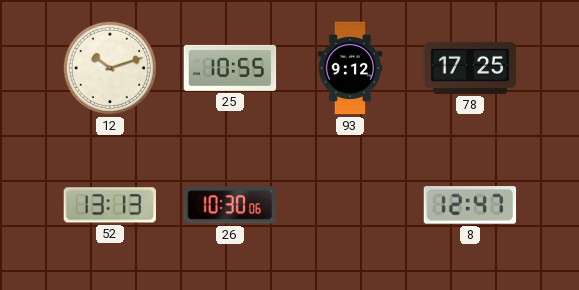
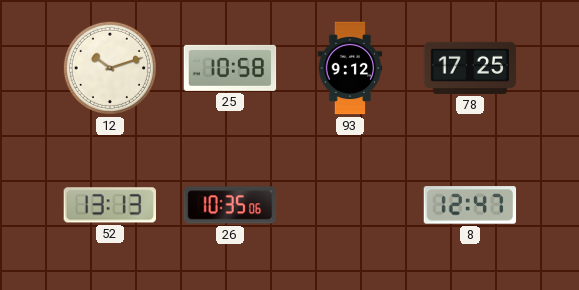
25: 10:55 -> 10:58
26: 10:30 -> 10:35
